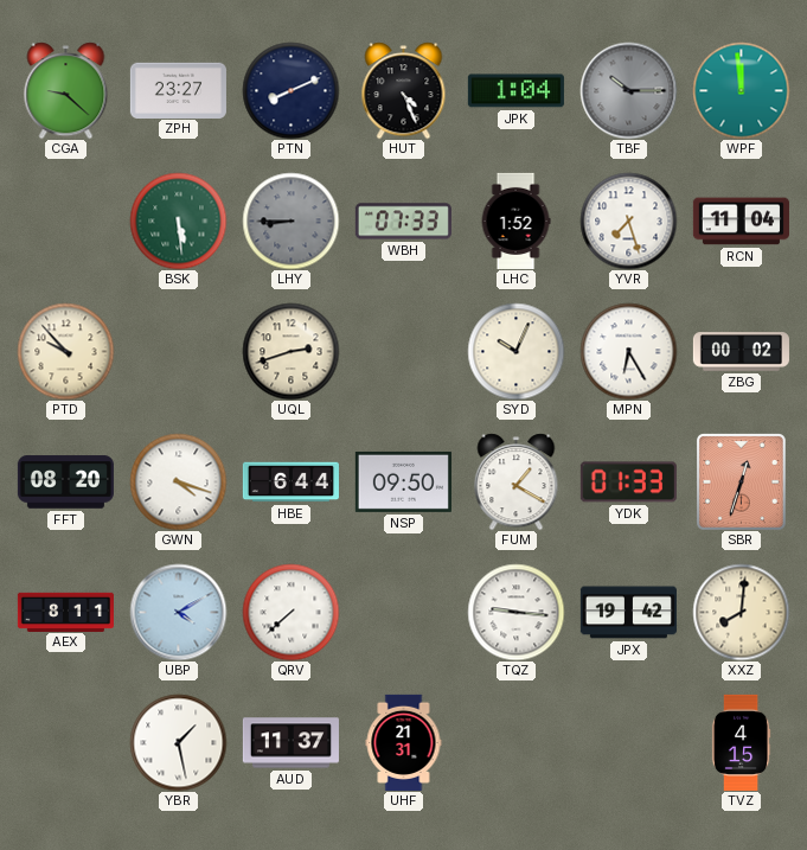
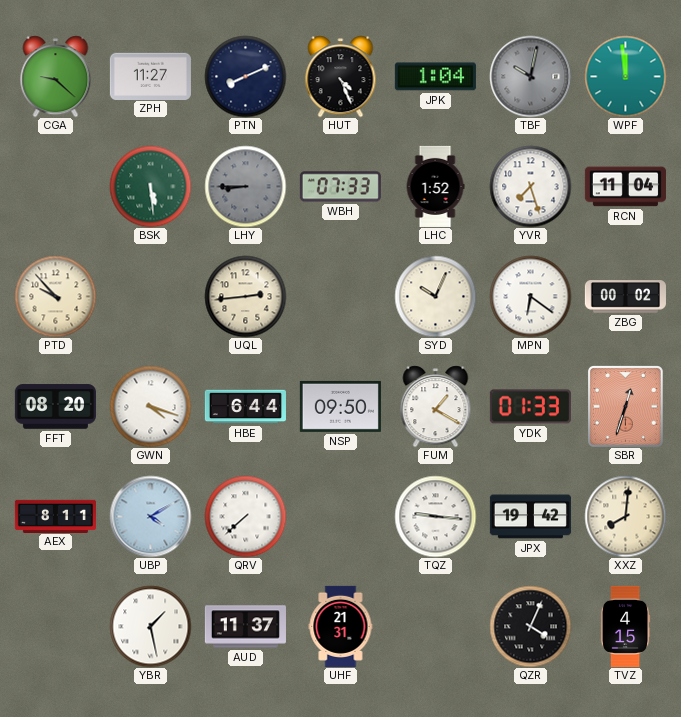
ZPH: 23:27 -> 11:27
TBF: 10:15 -> 10:02
UQL: 2:42 -> 2:44
MPN: 6:25 -> 6:21
QZR: none -> 4:04
